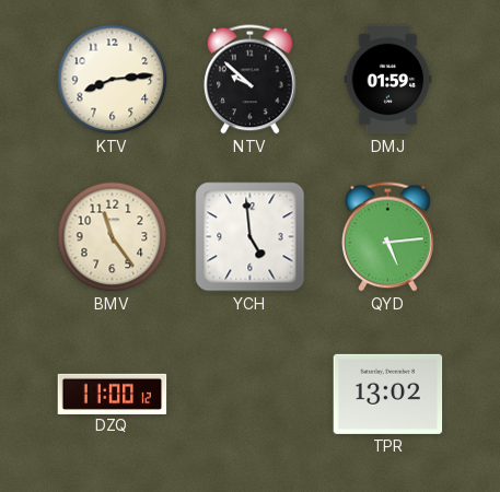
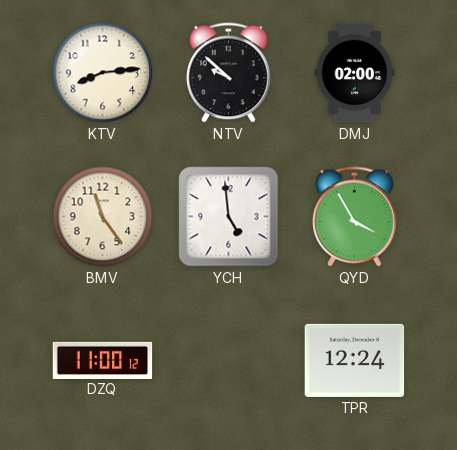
DMJ: 01:59 -> 02:00
QYD: 5:14 -> 3:55
TPR: 13:02 -> 12:24
